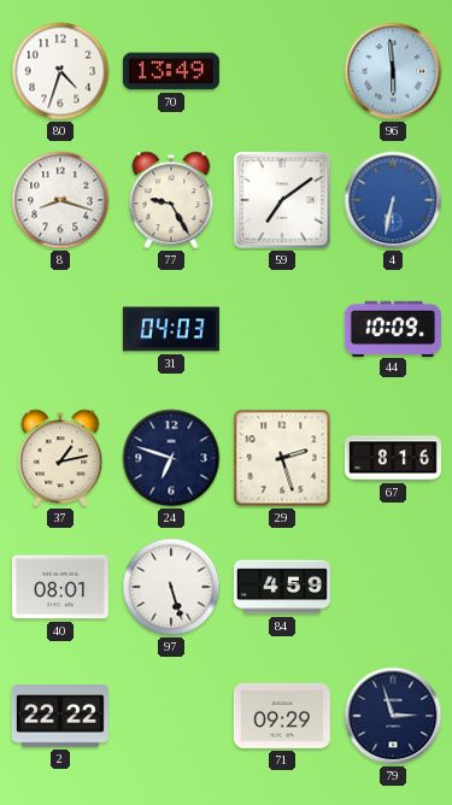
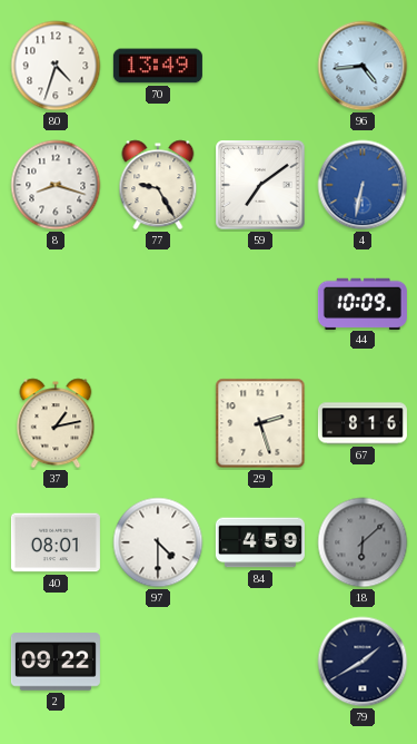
96: 5:59 -> 4:44
31: 04:03 -> none
24: 6:48 -> none
97: 5:27 -> 4:30
18: none -> 6:08
2: 22:22 -> 09:22
71: 09:29 -> none
79: 2:57 -> 1:40
